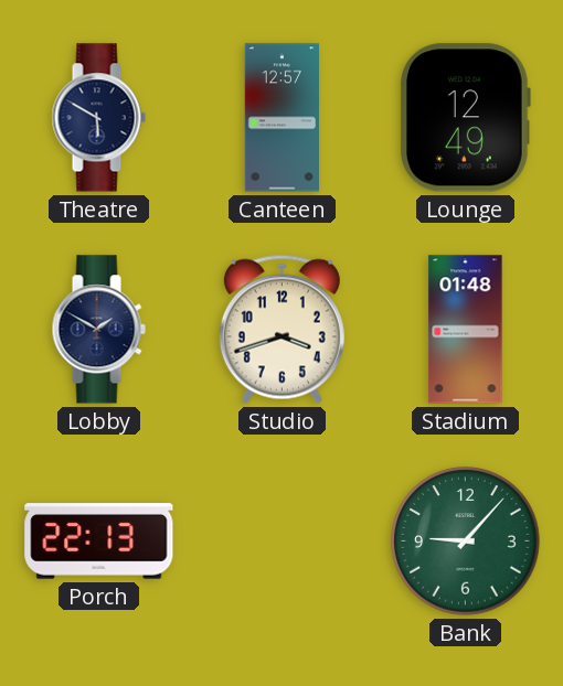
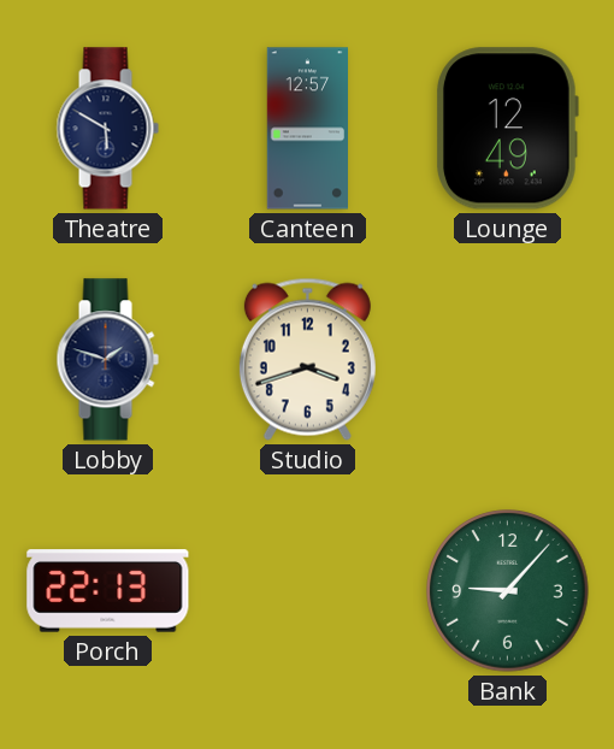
Lobby: 1:50 -> 1:48
Stadium: 01:48 -> none
